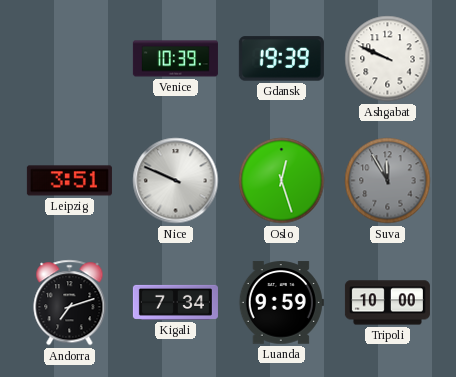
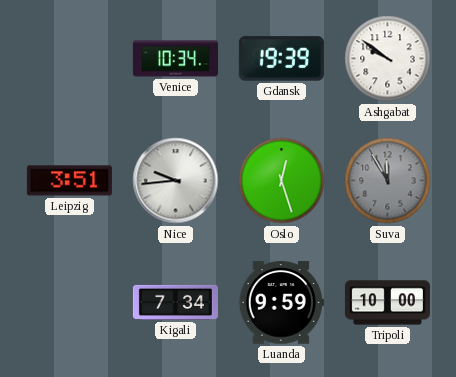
Venice: 10:39 -> 10:34
Ashgabat: 9:49 -> 9:51
Nice: 9:49 -> 9:44
Andorra: 7:12 -> none
